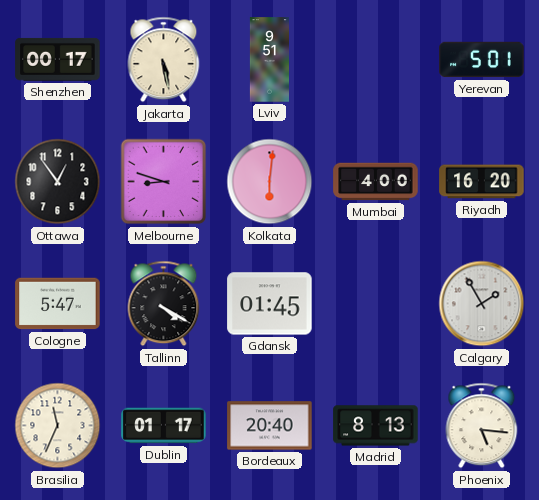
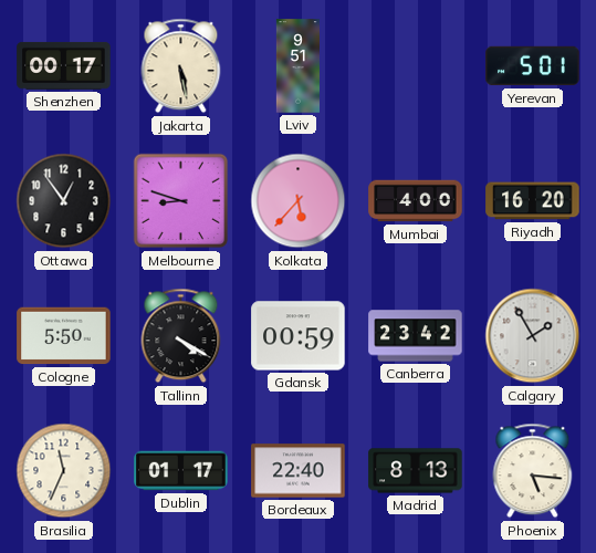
Kolkata: 6:01 -> 5:37
Cologne: 5:47 -> 5:50
Gdansk: 01:45 -> 00:59
Canberra: none -> 23:42
Bordeaux: 20:40 -> 22:40
